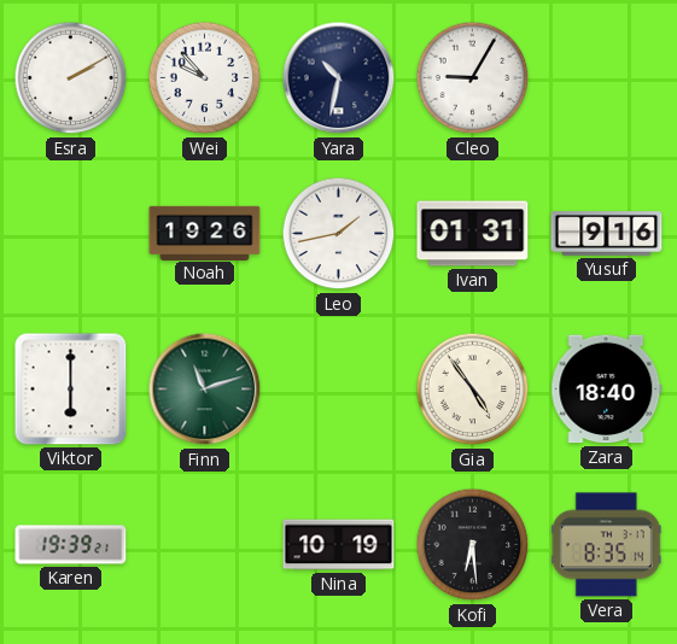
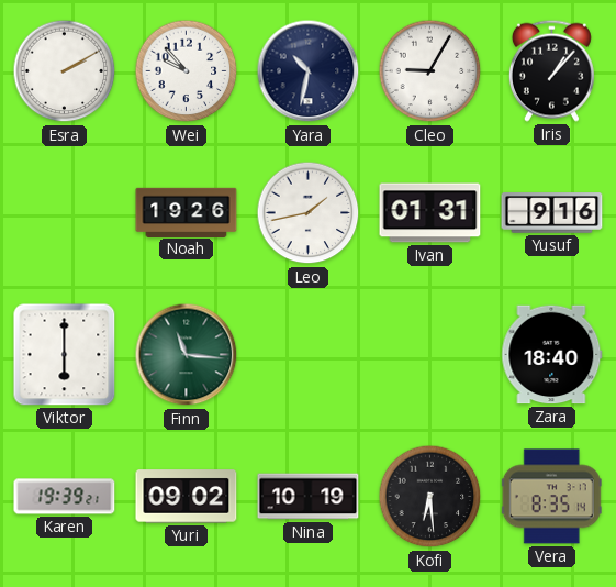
Iris: none -> 1:07
Finn: 11:12 -> 11:16
Gia: 4:54 -> none
Yuri: none -> 09:02
